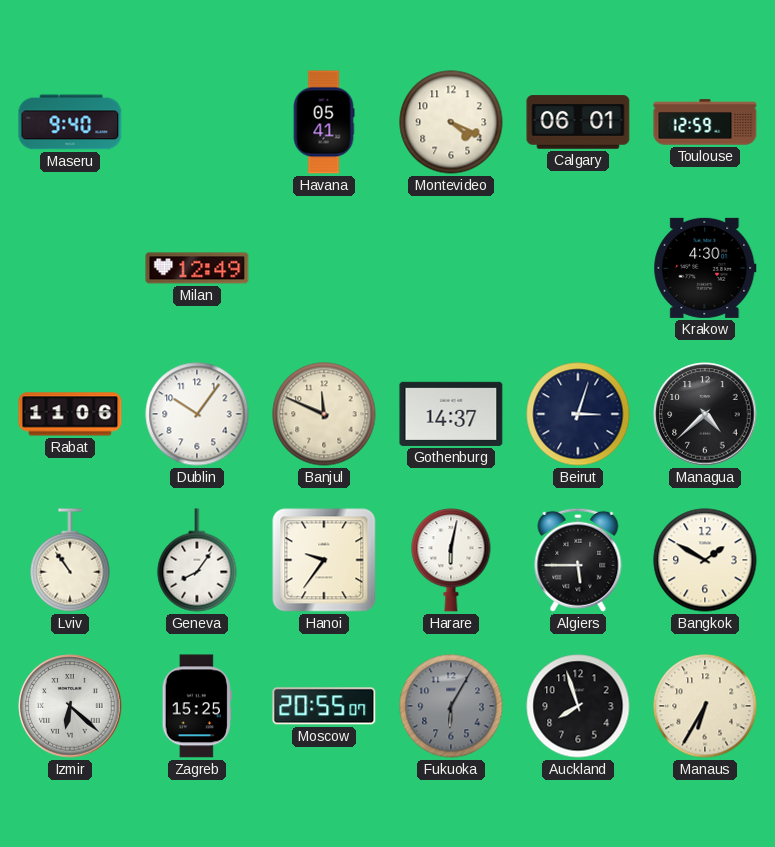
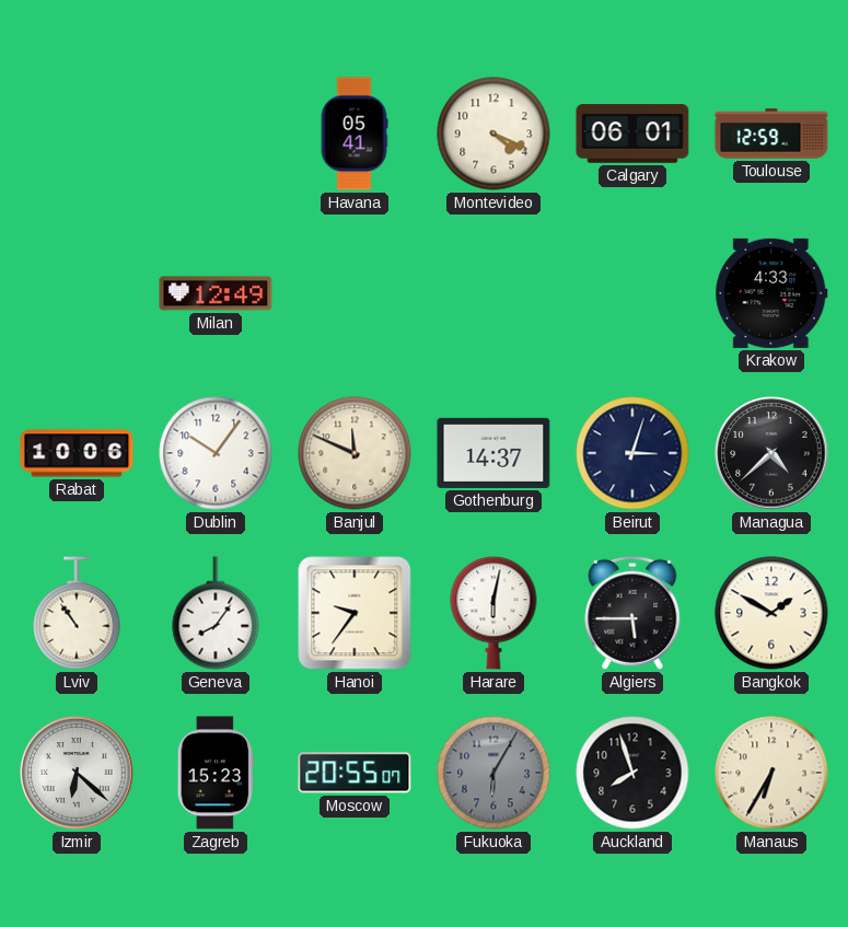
Maseru: 9:40 -> none
Krakow: 4:30 -> 4:33
Rabat: 11:06 -> 10:06
Zagreb: 15:25 -> 15:23
